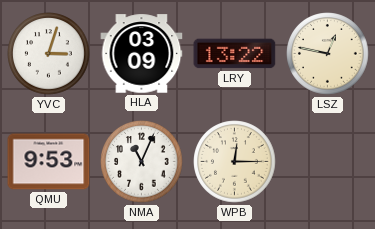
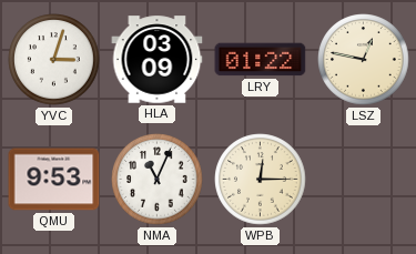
LRY: 13:22 -> 01:22
